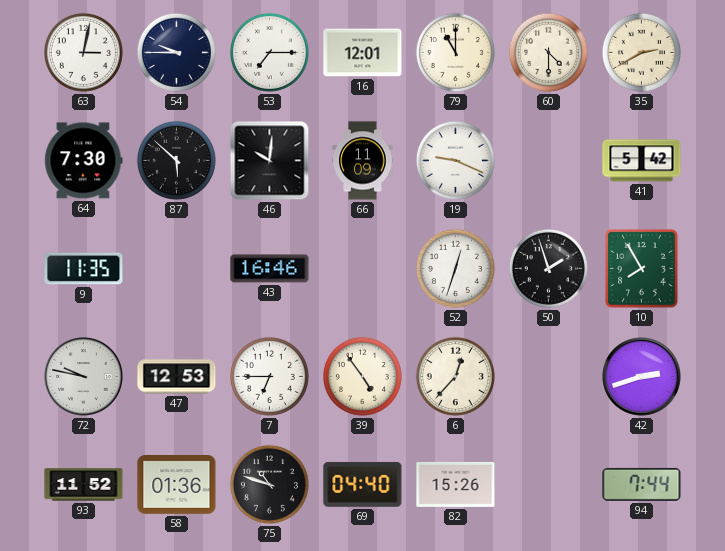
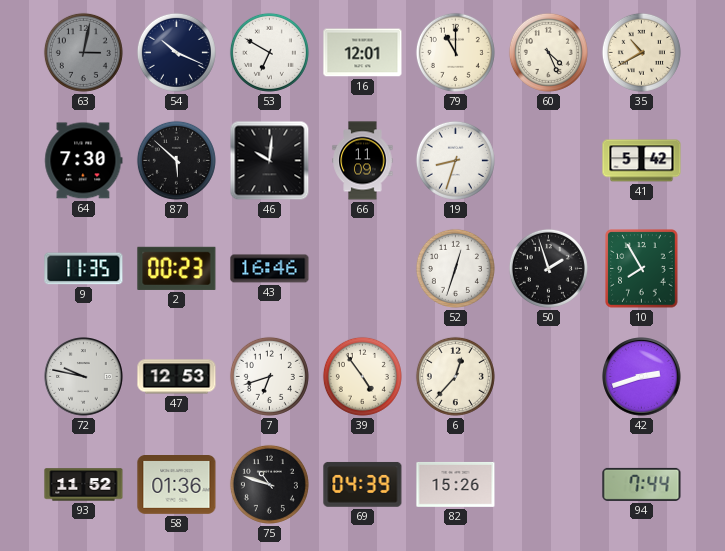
63 dial: white -> grey
54: 9:45 -> 10:19
53: 7:15 -> 6:50
60: 4:30 -> 4:26
35: 2:40 -> 10:40
19: 9:19 -> 8:33
2: none -> 00:23
7: 6:45 -> 6:42
69: 04:40 -> 04:39
